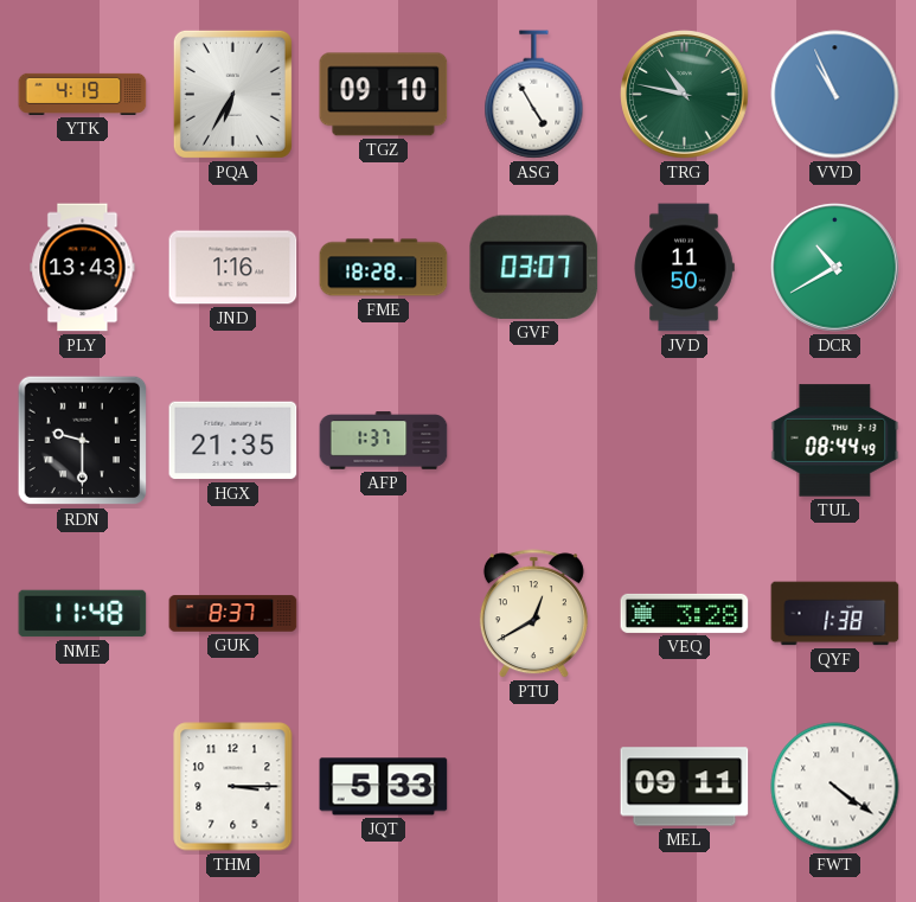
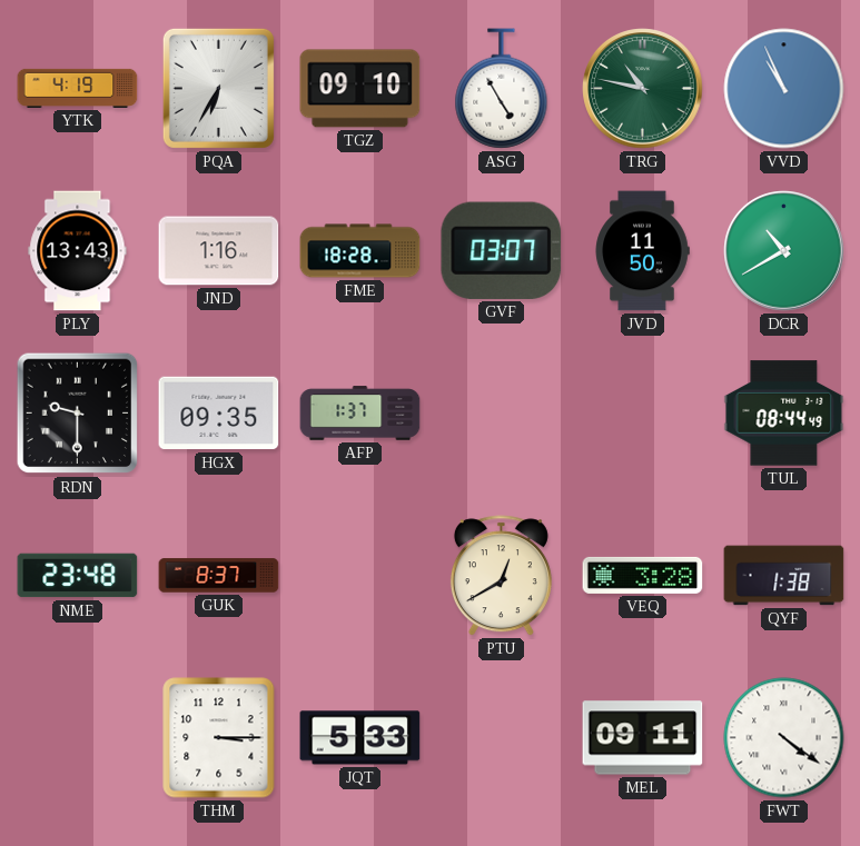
HGX: 21:35 -> 09:35
NME: 11:48 -> 23:48
